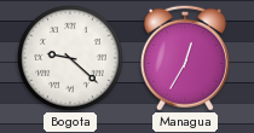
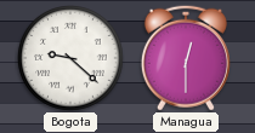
Managua: 12:35 -> 12:30
